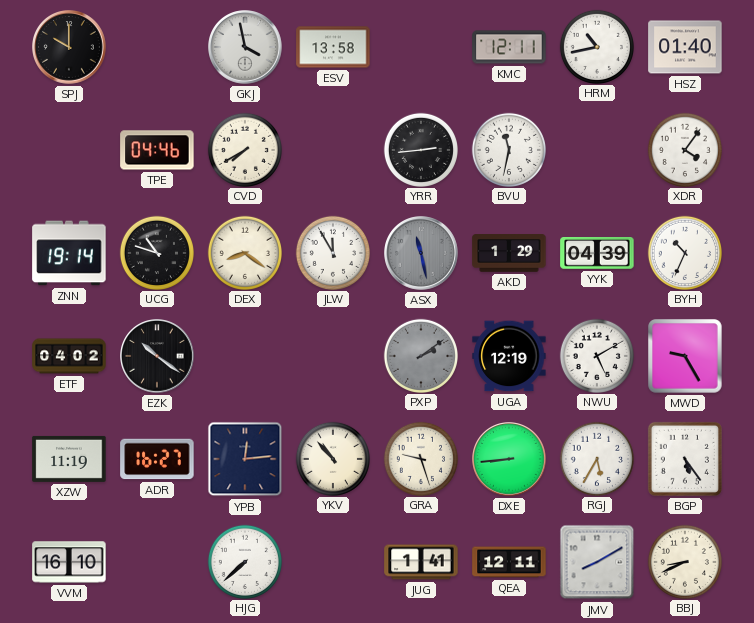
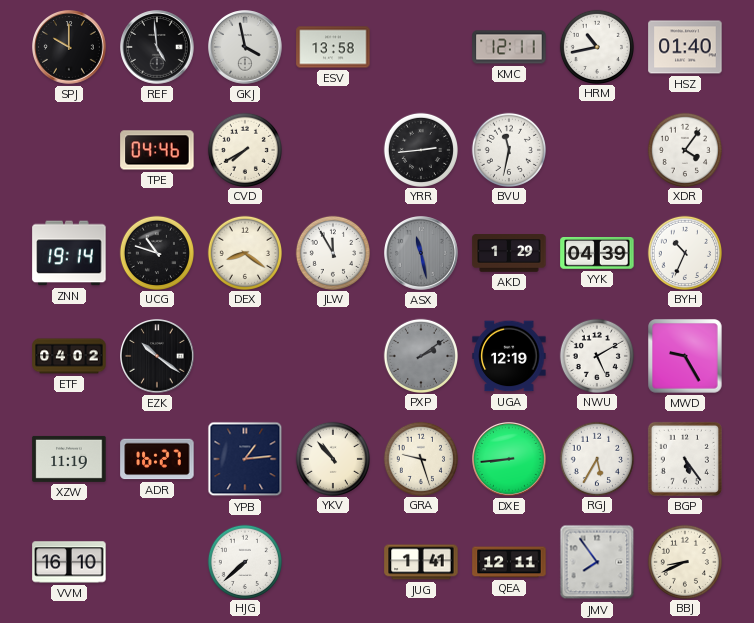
REF: none -> 4:59
YPB: 12:14 -> 1:14
JMV: 8:10 -> 7:54
